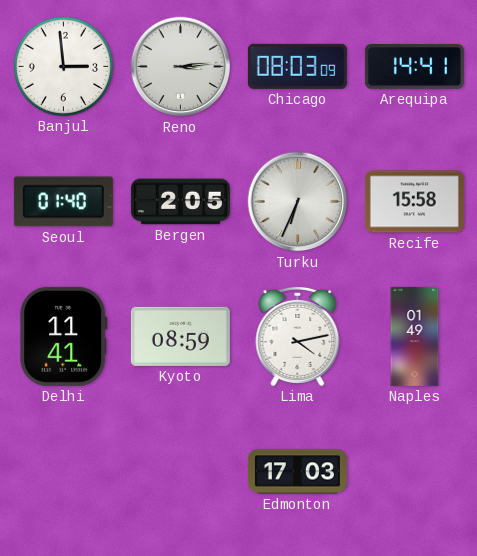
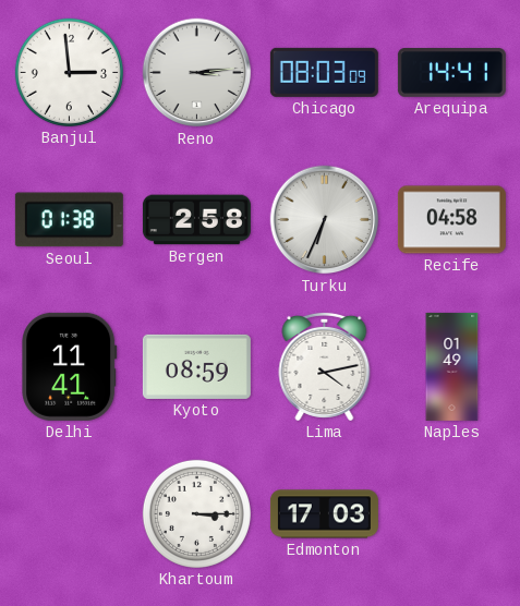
Seoul: 01:40 -> 01:38
Bergen: 2:05 -> 2:58
Recife: 15:58 -> 04:58
Khartoum: none -> 3:15
